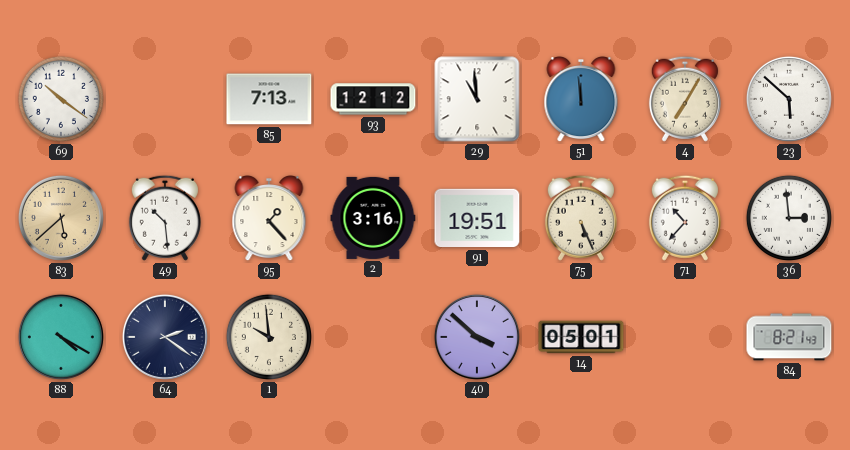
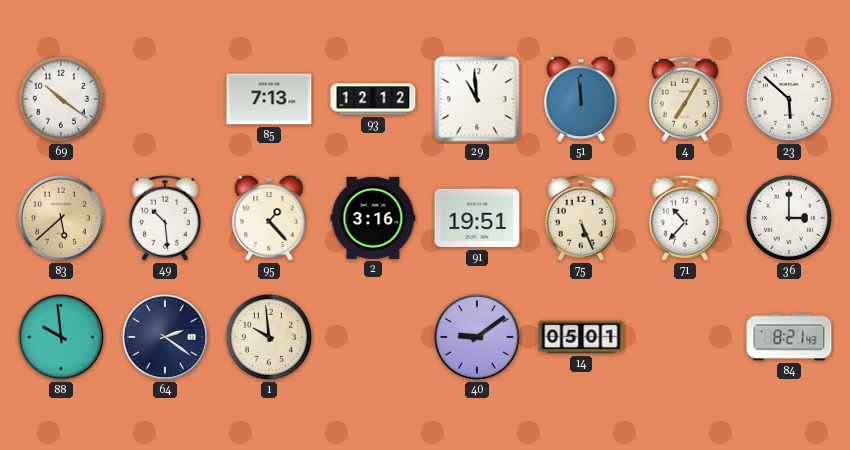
36: 2:59 -> 3:00
88: 4:20 -> 9:59
40: 3:52 -> 9:09
